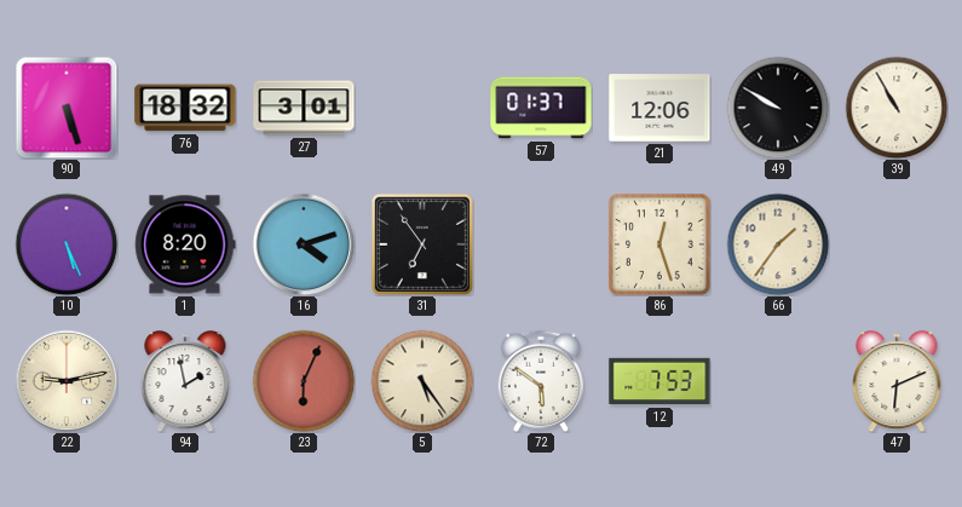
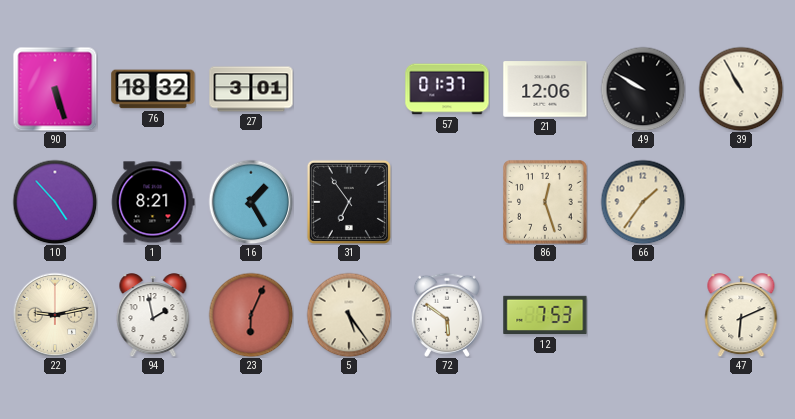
10: 5:26 -> 4:53
1: 8:20 -> 8:21
16: 4:12 -> 1:25
